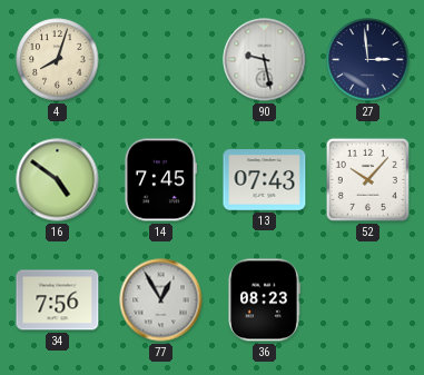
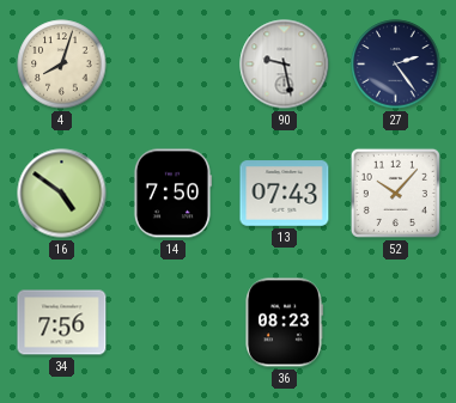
27: 2:59 -> 2:24
14: 7:45 -> 7:50
77: 12:55 -> none
